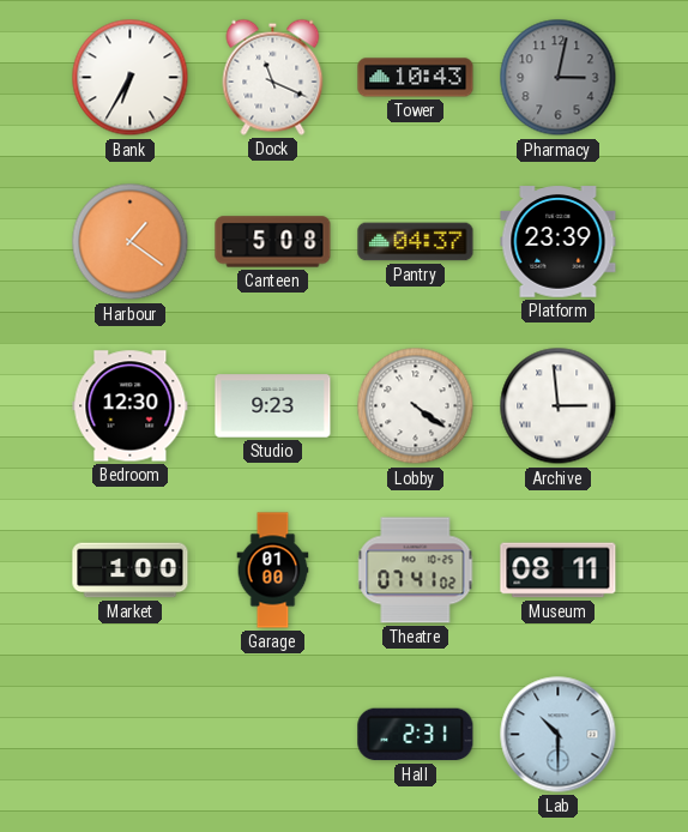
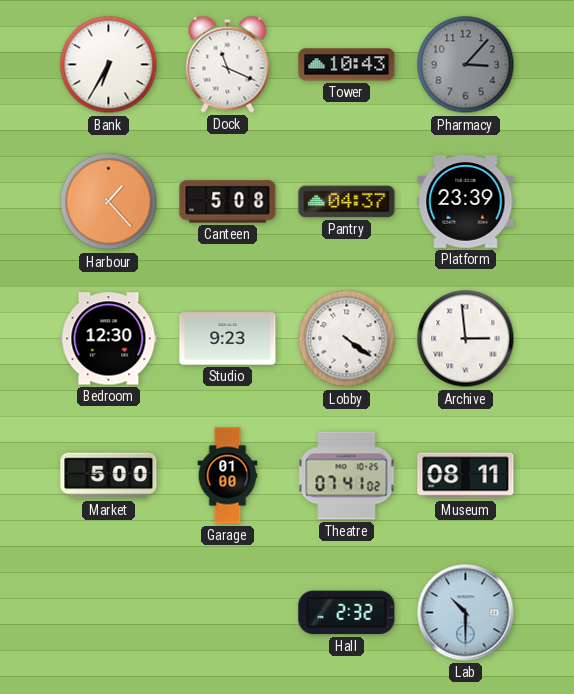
Pharmacy: 3:02 -> 3:07
Harbour: 1:21 -> 1:23
Market: 1:00 -> 5:00
Hall: 2:31 -> 2:32
